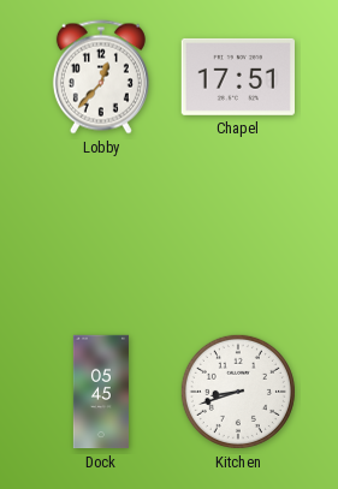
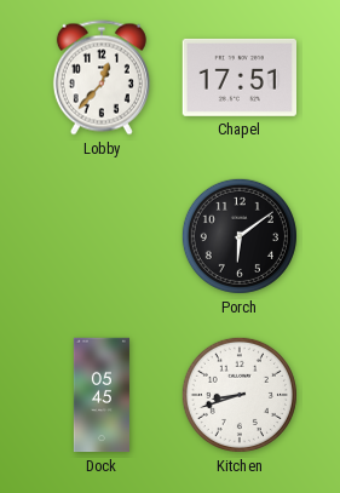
Porch: none -> 6:09
